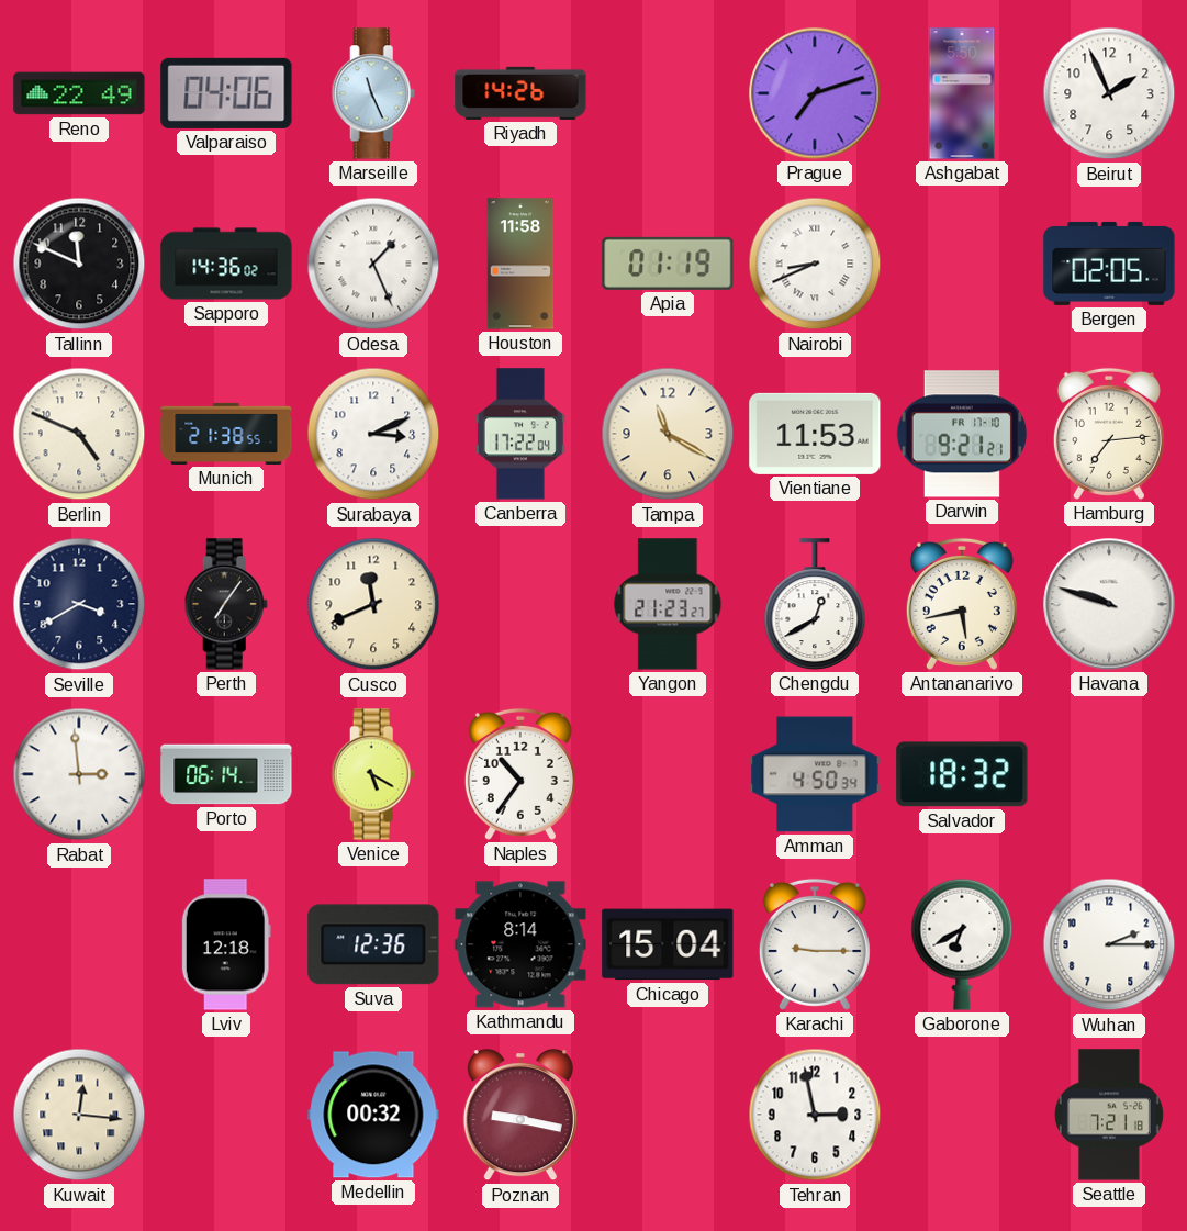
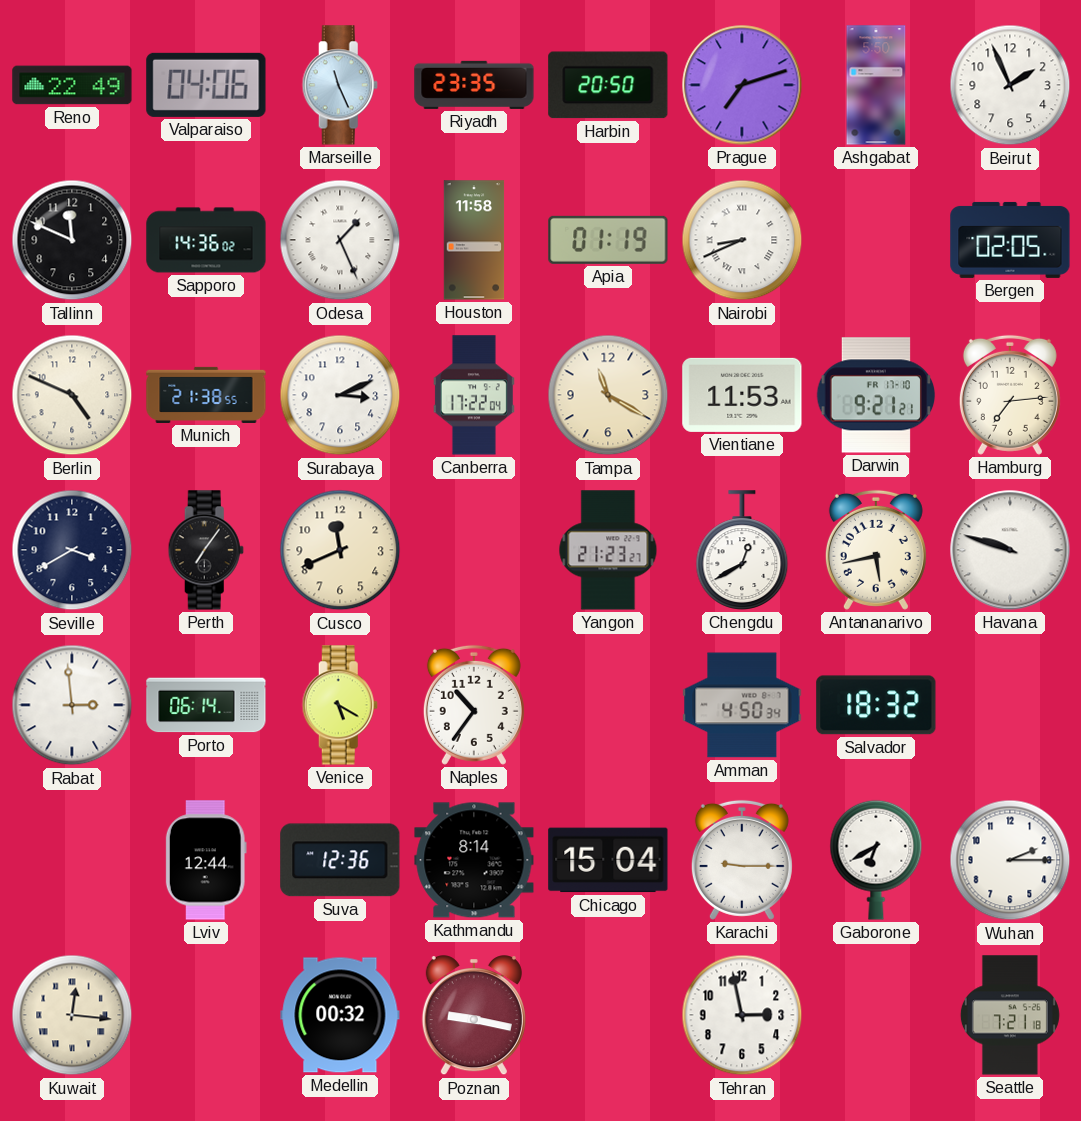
Riyadh: 14:26 -> 23:35
Harbin: none -> 20:50
Lviv: 12:18 -> 12:44
